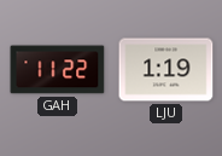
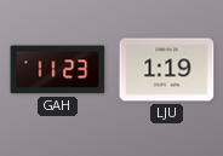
GAH: 11:22 -> 11:23
